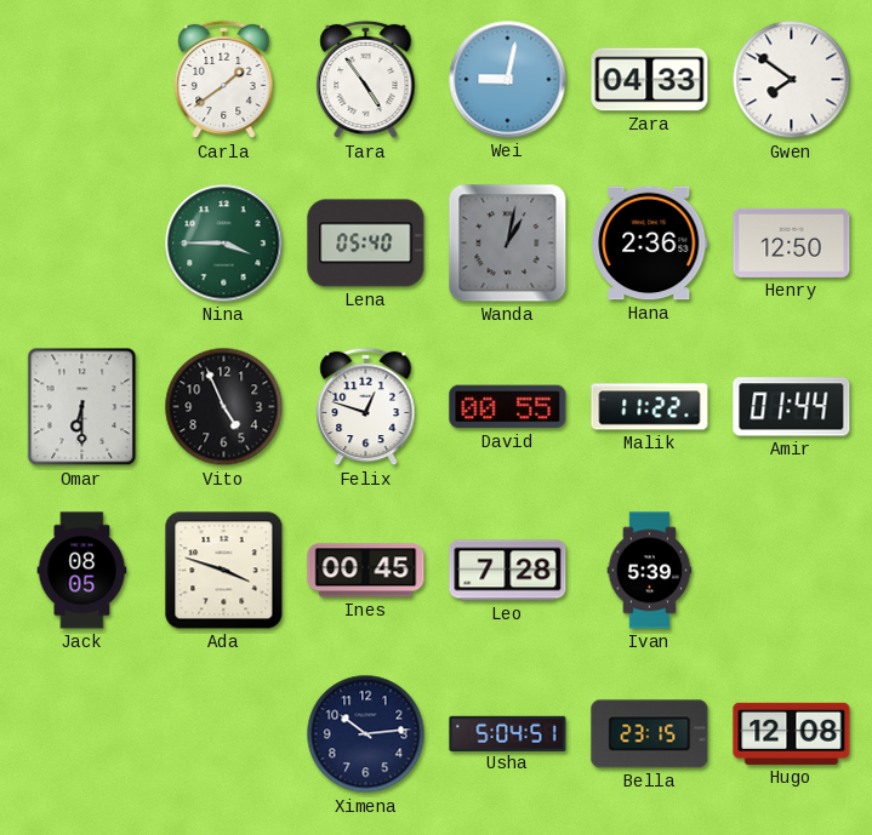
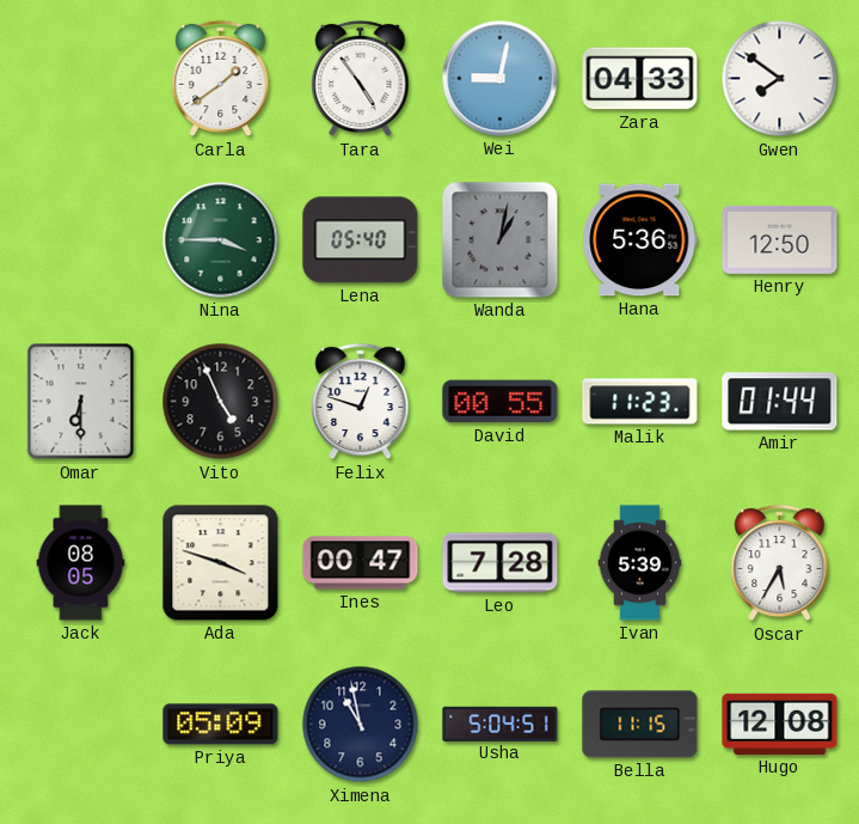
Hana: 2:36 -> 5:36
Malik: 11:22 -> 11:23
Ines: 00:45 -> 00:47
Oscar: none -> 5:35
Priya: none -> 05:09
Ximena: 10:14 -> 10:58
Bella: 23:15 -> 11:15
